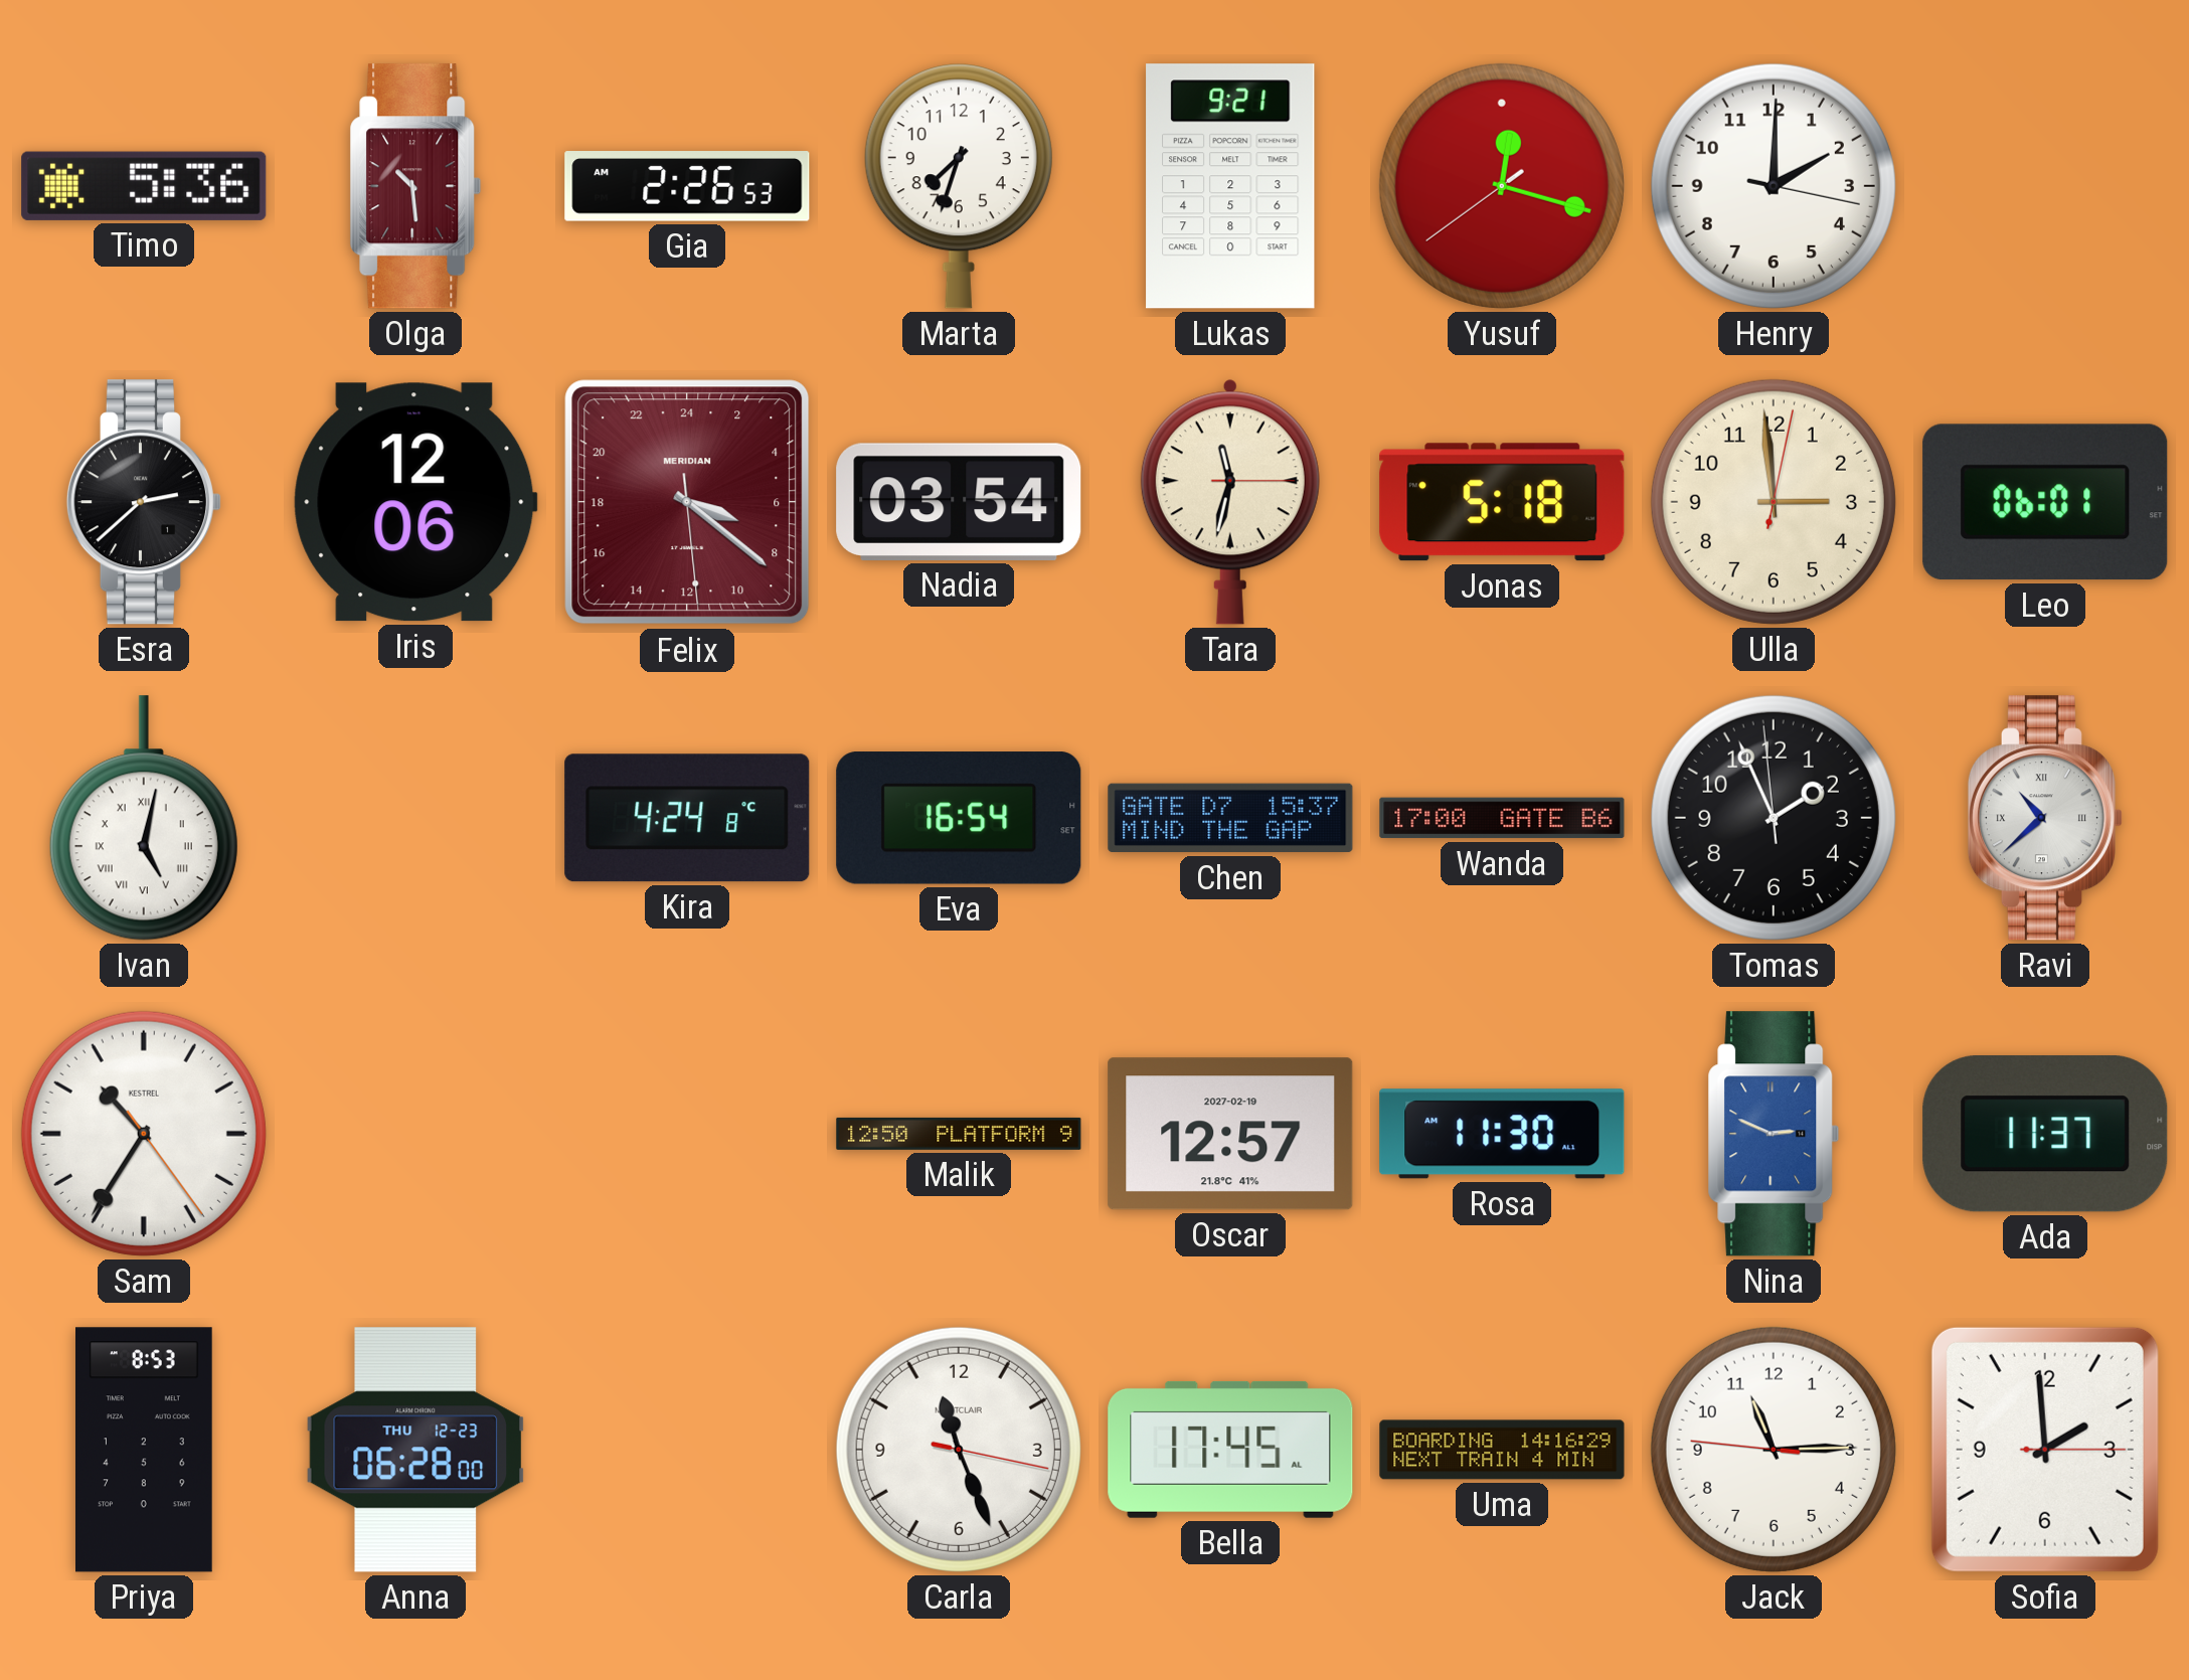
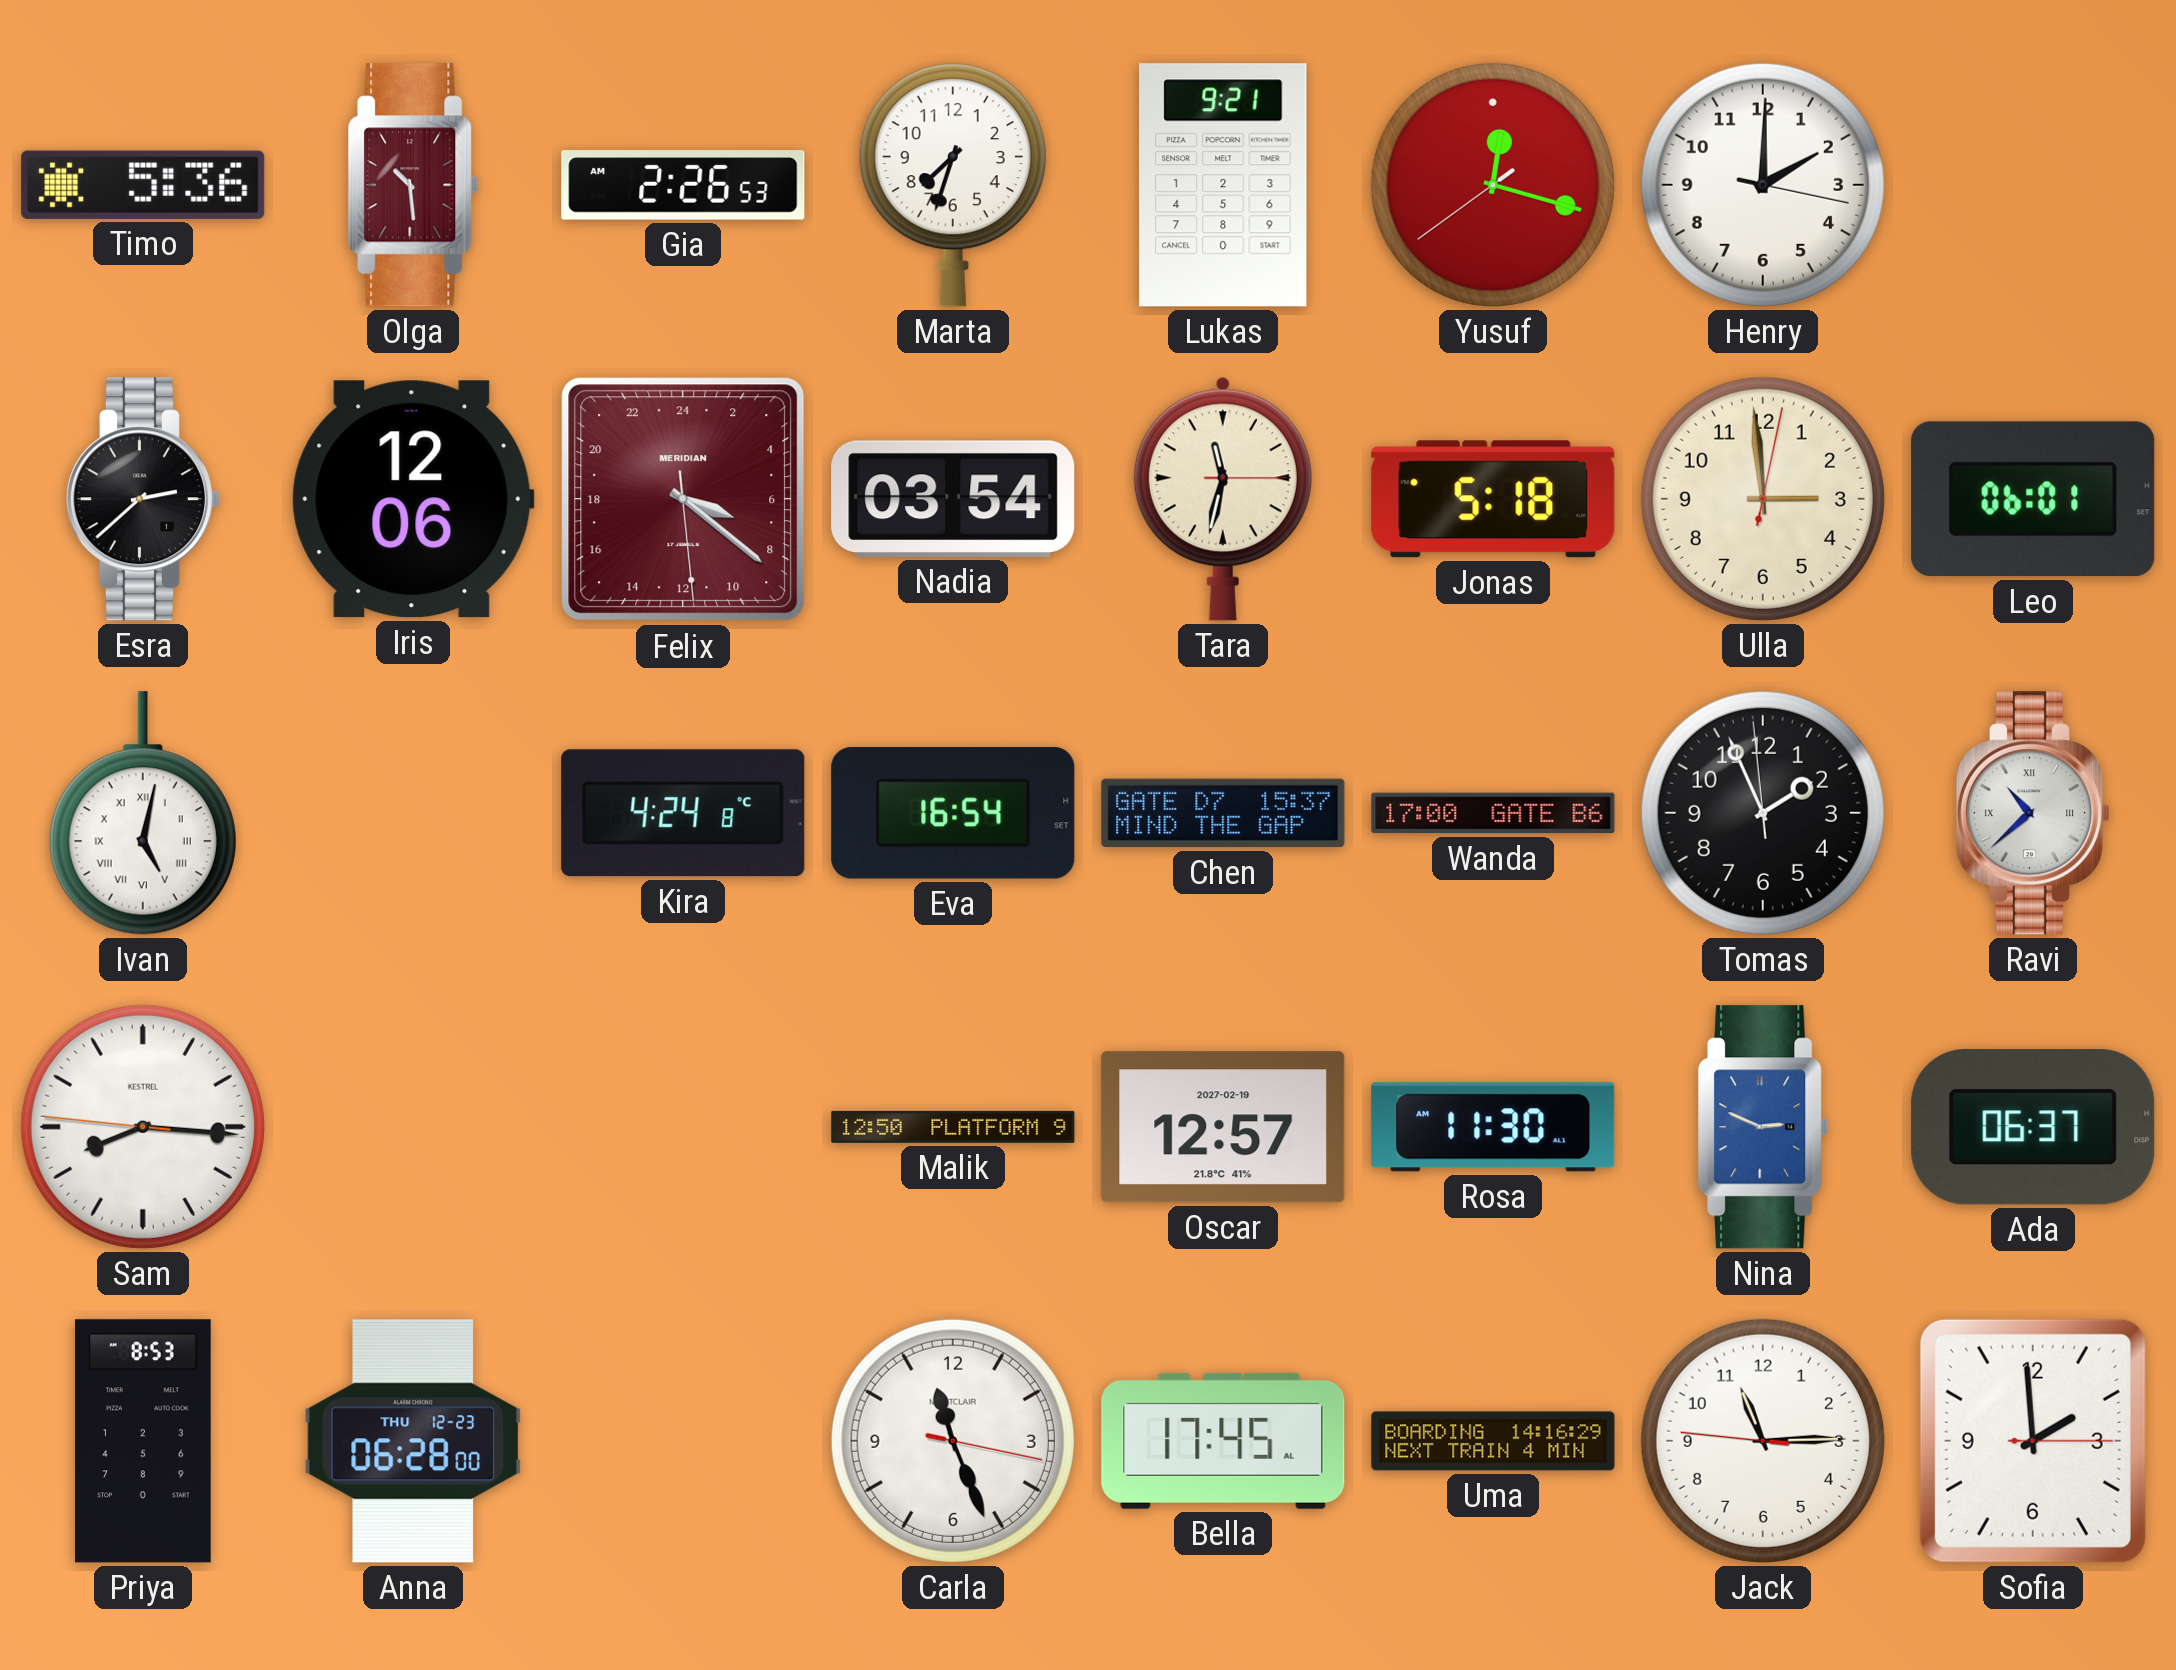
Sam: 10:35 -> 8:15
Ada: 11:37 -> 06:37
